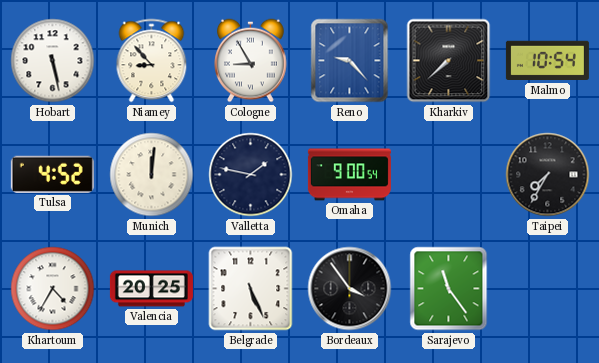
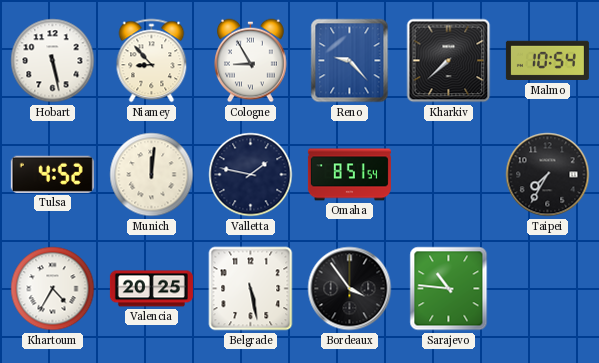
Omaha: 9:00 -> 8:51
Belgrade: 5:26 -> 5:28
Sarajevo: 11:24 -> 10:46
